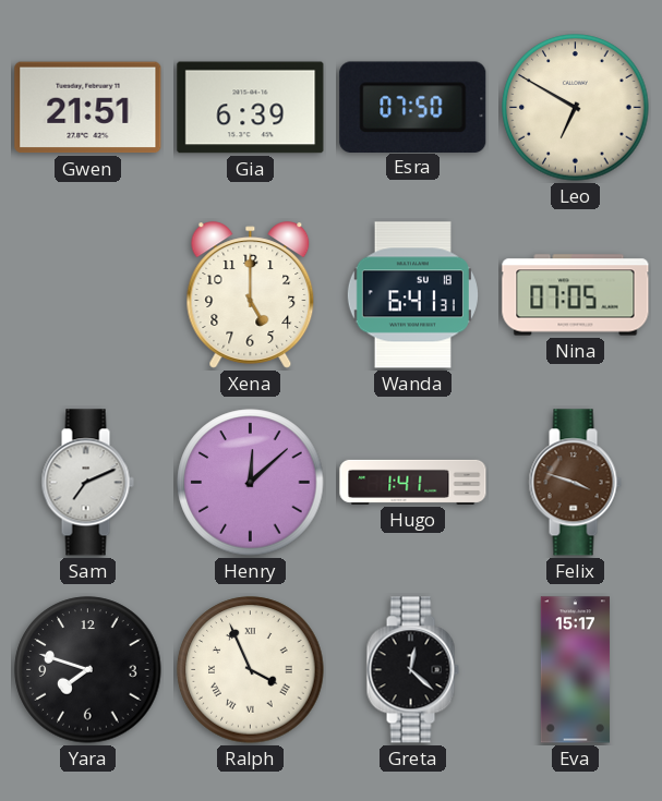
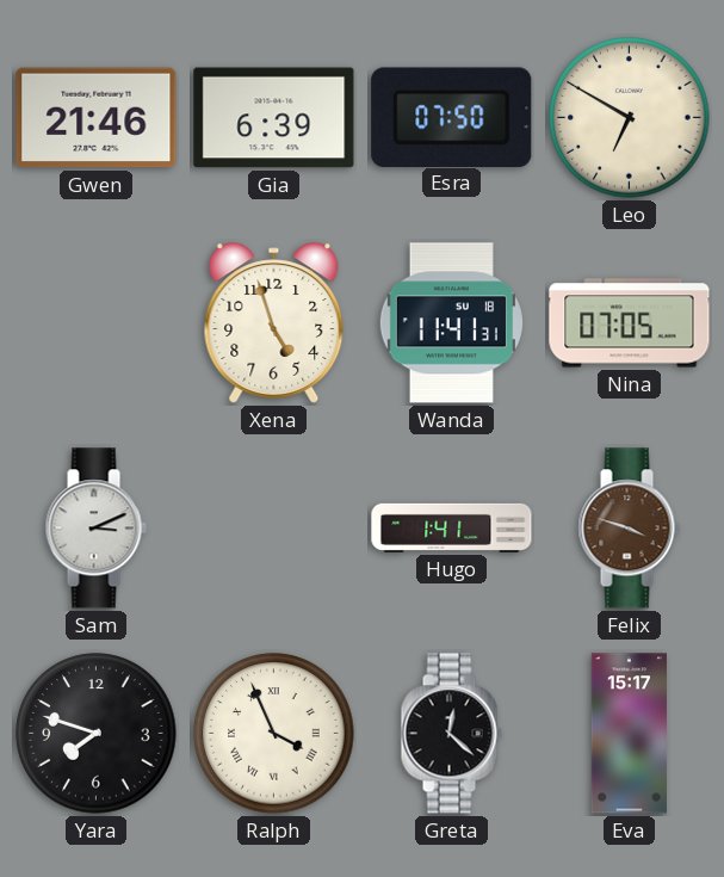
Gwen: 21:51 -> 21:46
Xena: 5:00 -> 4:57
Wanda: 6:41 -> 11:41
Sam: 7:11 -> 3:11
Henry: 12:08 -> none
